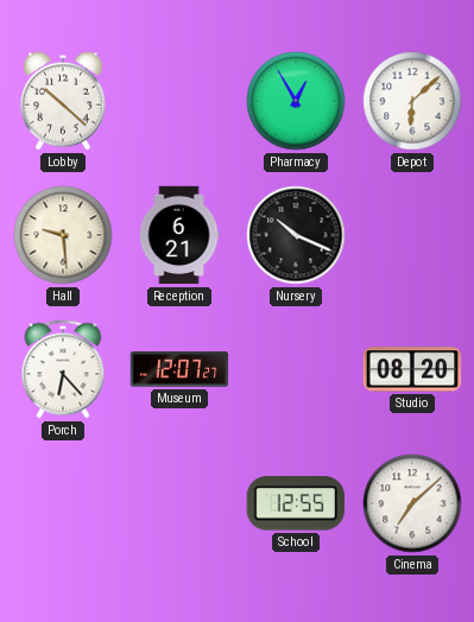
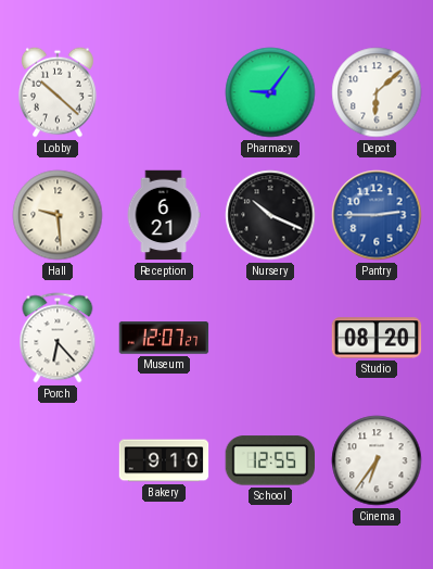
Pharmacy: 12:55 -> 9:06
Pantry: none -> 2:45
Bakery: none -> 9:10
Cinema: 7:08 -> 6:36
